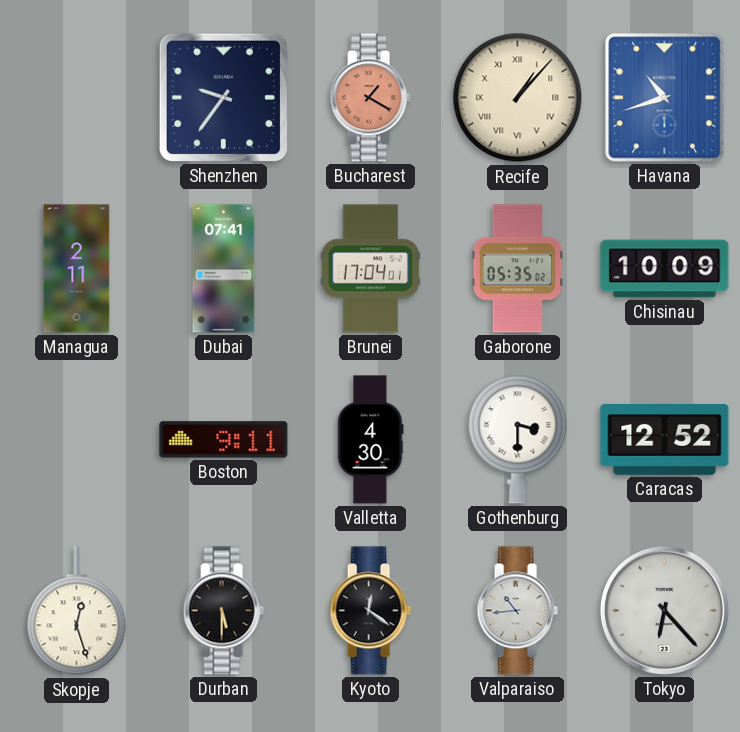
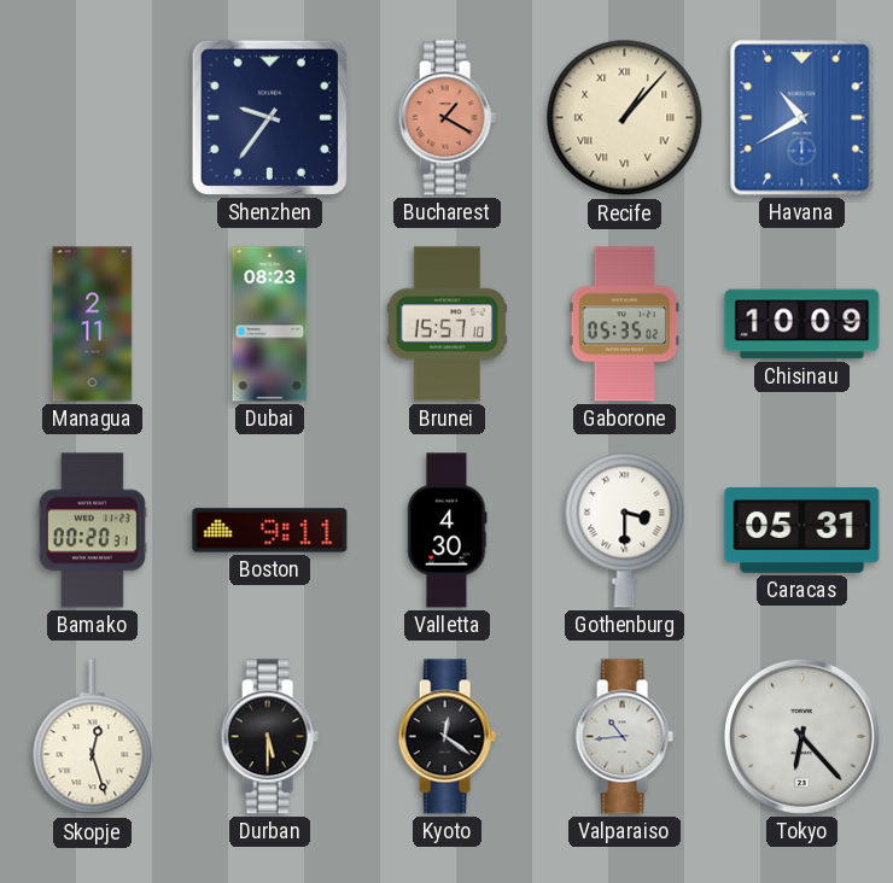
Havana: 10:42 -> 10:40
Dubai: 07:41 -> 08:23
Brunei: 17:04 -> 15:57
Bamako: none -> 00:20
Caracas: 12:52 -> 05:31
